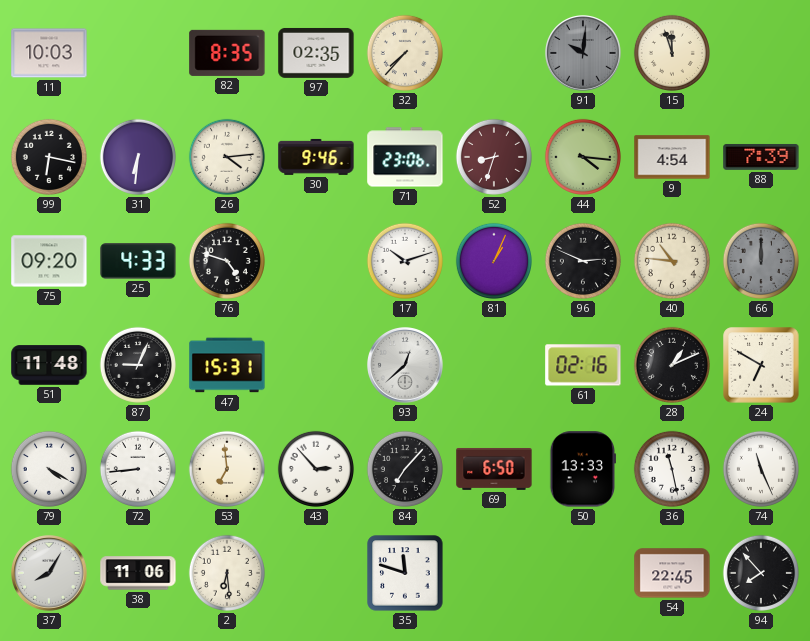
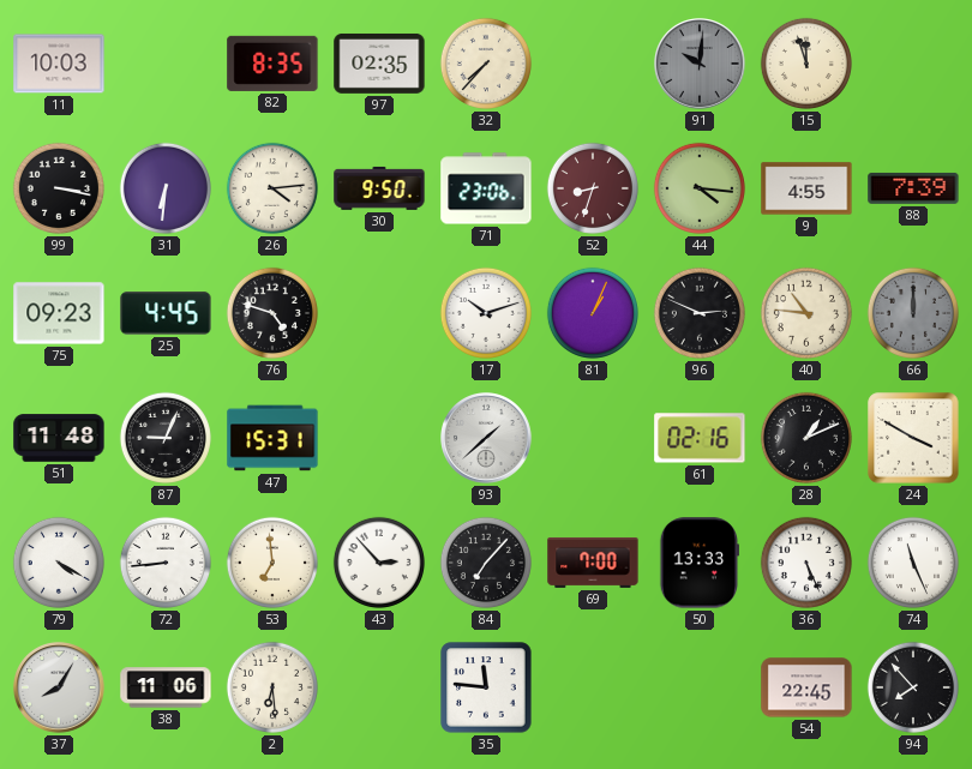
99: 6:17 -> 3:17
30: 9:46 -> 9:50
9: 4:54 -> 4:55
75: 09:20 -> 09:23
25: 4:33 -> 4:45
93: 12:38 -> 1:38
24: 6:50 -> 3:50
69: 6:50 -> 7:00
36: 11:28 -> 5:26
35: 11:48 -> 11:46
